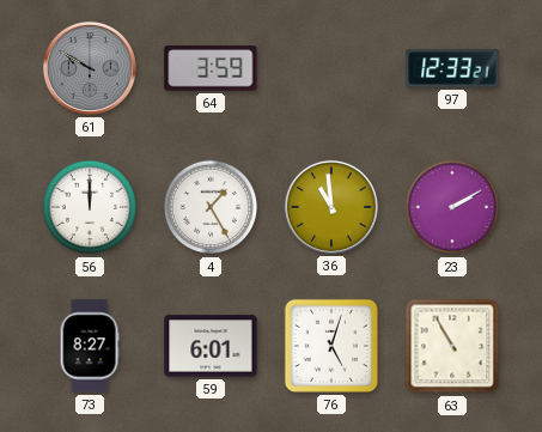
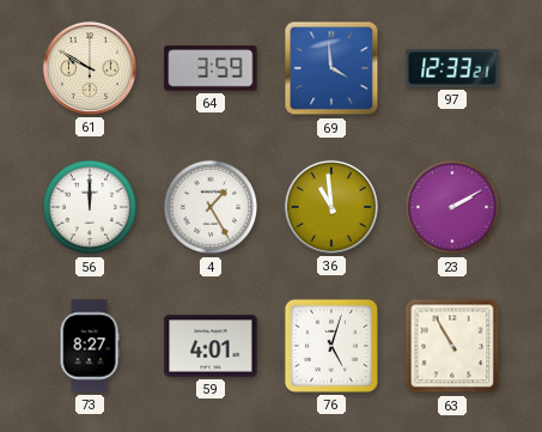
61 dial: grey -> cream
69: none -> 3:59
59: 6:01 -> 4:01
